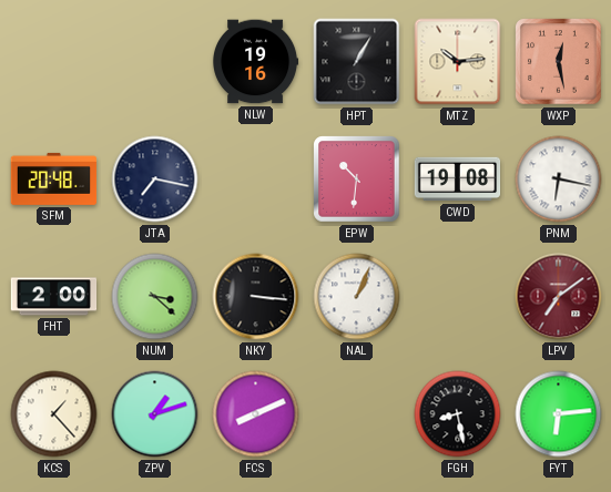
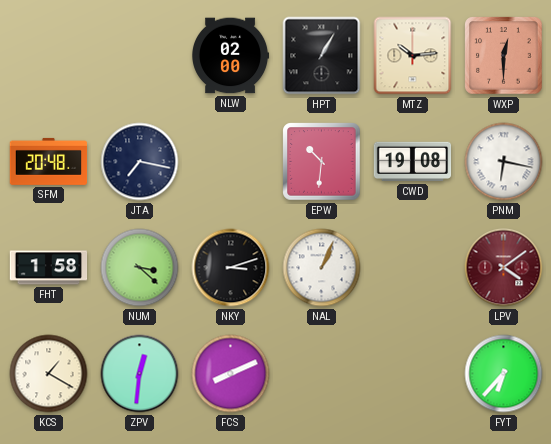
NLW: 19:16 -> 02:00
WXP: 12:28 -> 12:30
FHT: 2:00 -> 1:58
NKY: 3:16 -> 3:12
LPV: 7:09 -> 4:09
KCS: 1:23 -> 1:20
ZPV: 1:12 -> 12:31
FGH: 8:28 -> none
FYT: 6:14 -> 6:37
